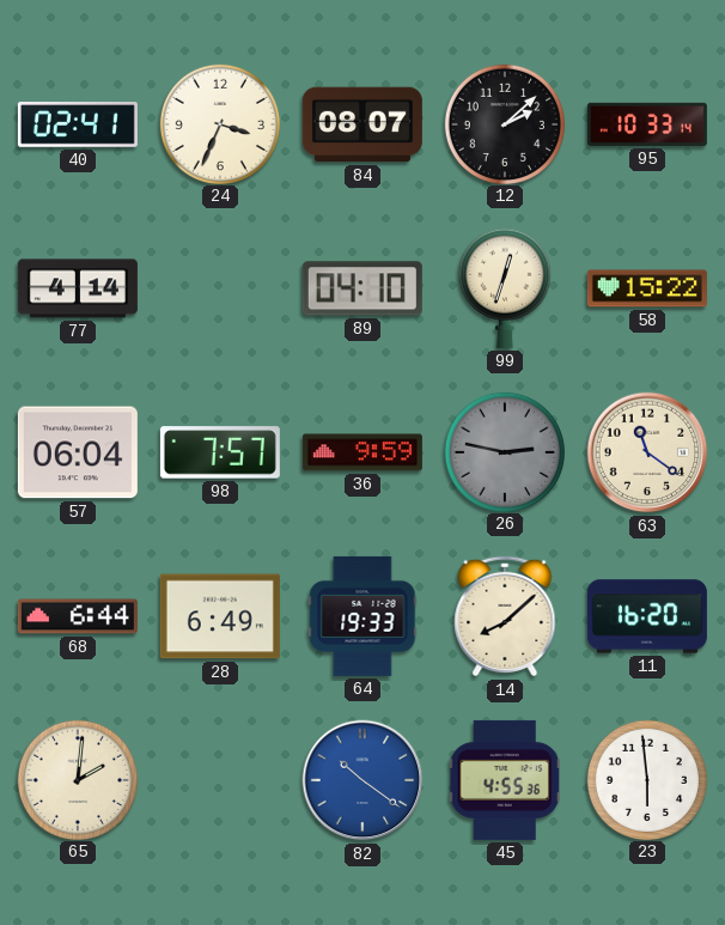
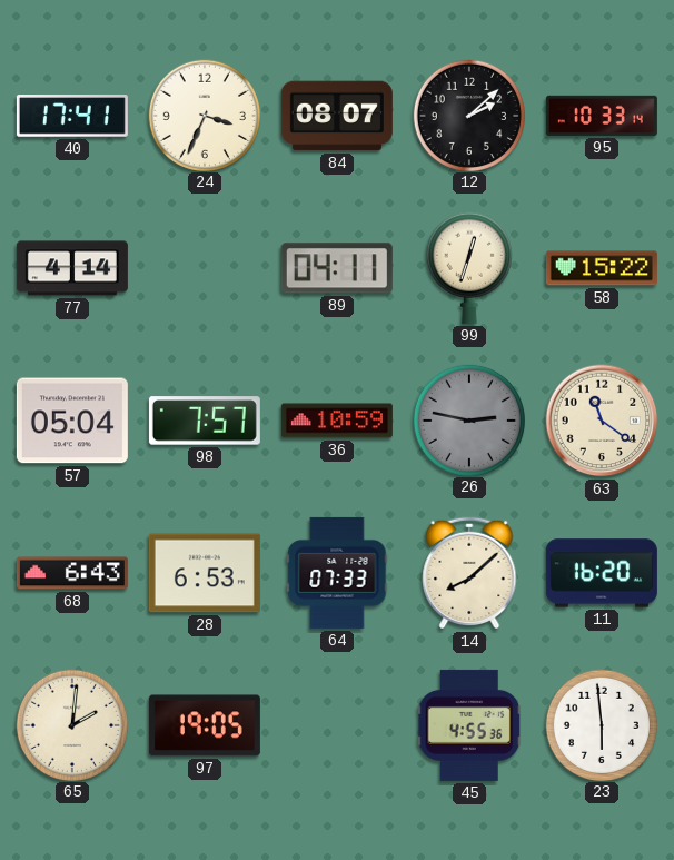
40: 02:41 -> 17:41
89: 04:10 -> 04:11
57: 06:04 -> 05:04
36: 9:59 -> 10:59
68: 6:44 -> 6:43
28: 6:49 -> 6:53
64: 19:33 -> 07:33
97: none -> 19:05
82: 10:21 -> none
